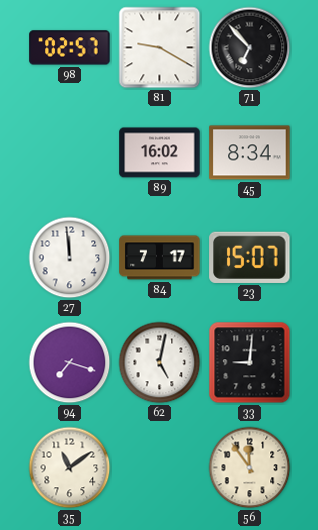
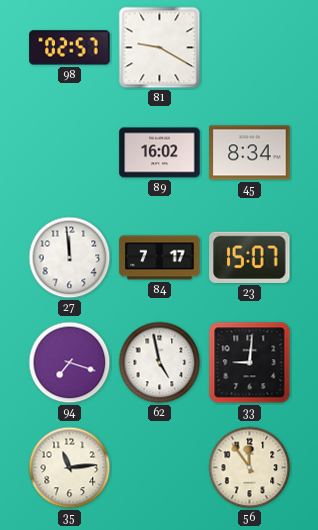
71: 6:53 -> none
62: 5:02 -> 4:58
35: 11:09 -> 11:14
